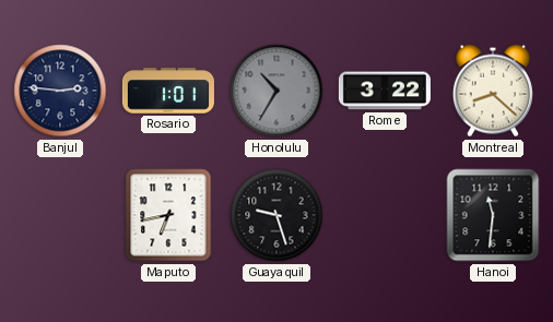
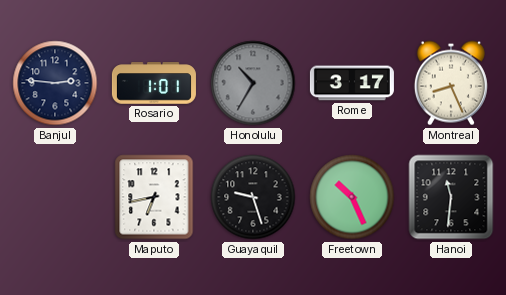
Rome: 3:22 -> 3:17
Montreal: 8:22 -> 8:26
Freetown: none -> 10:26
